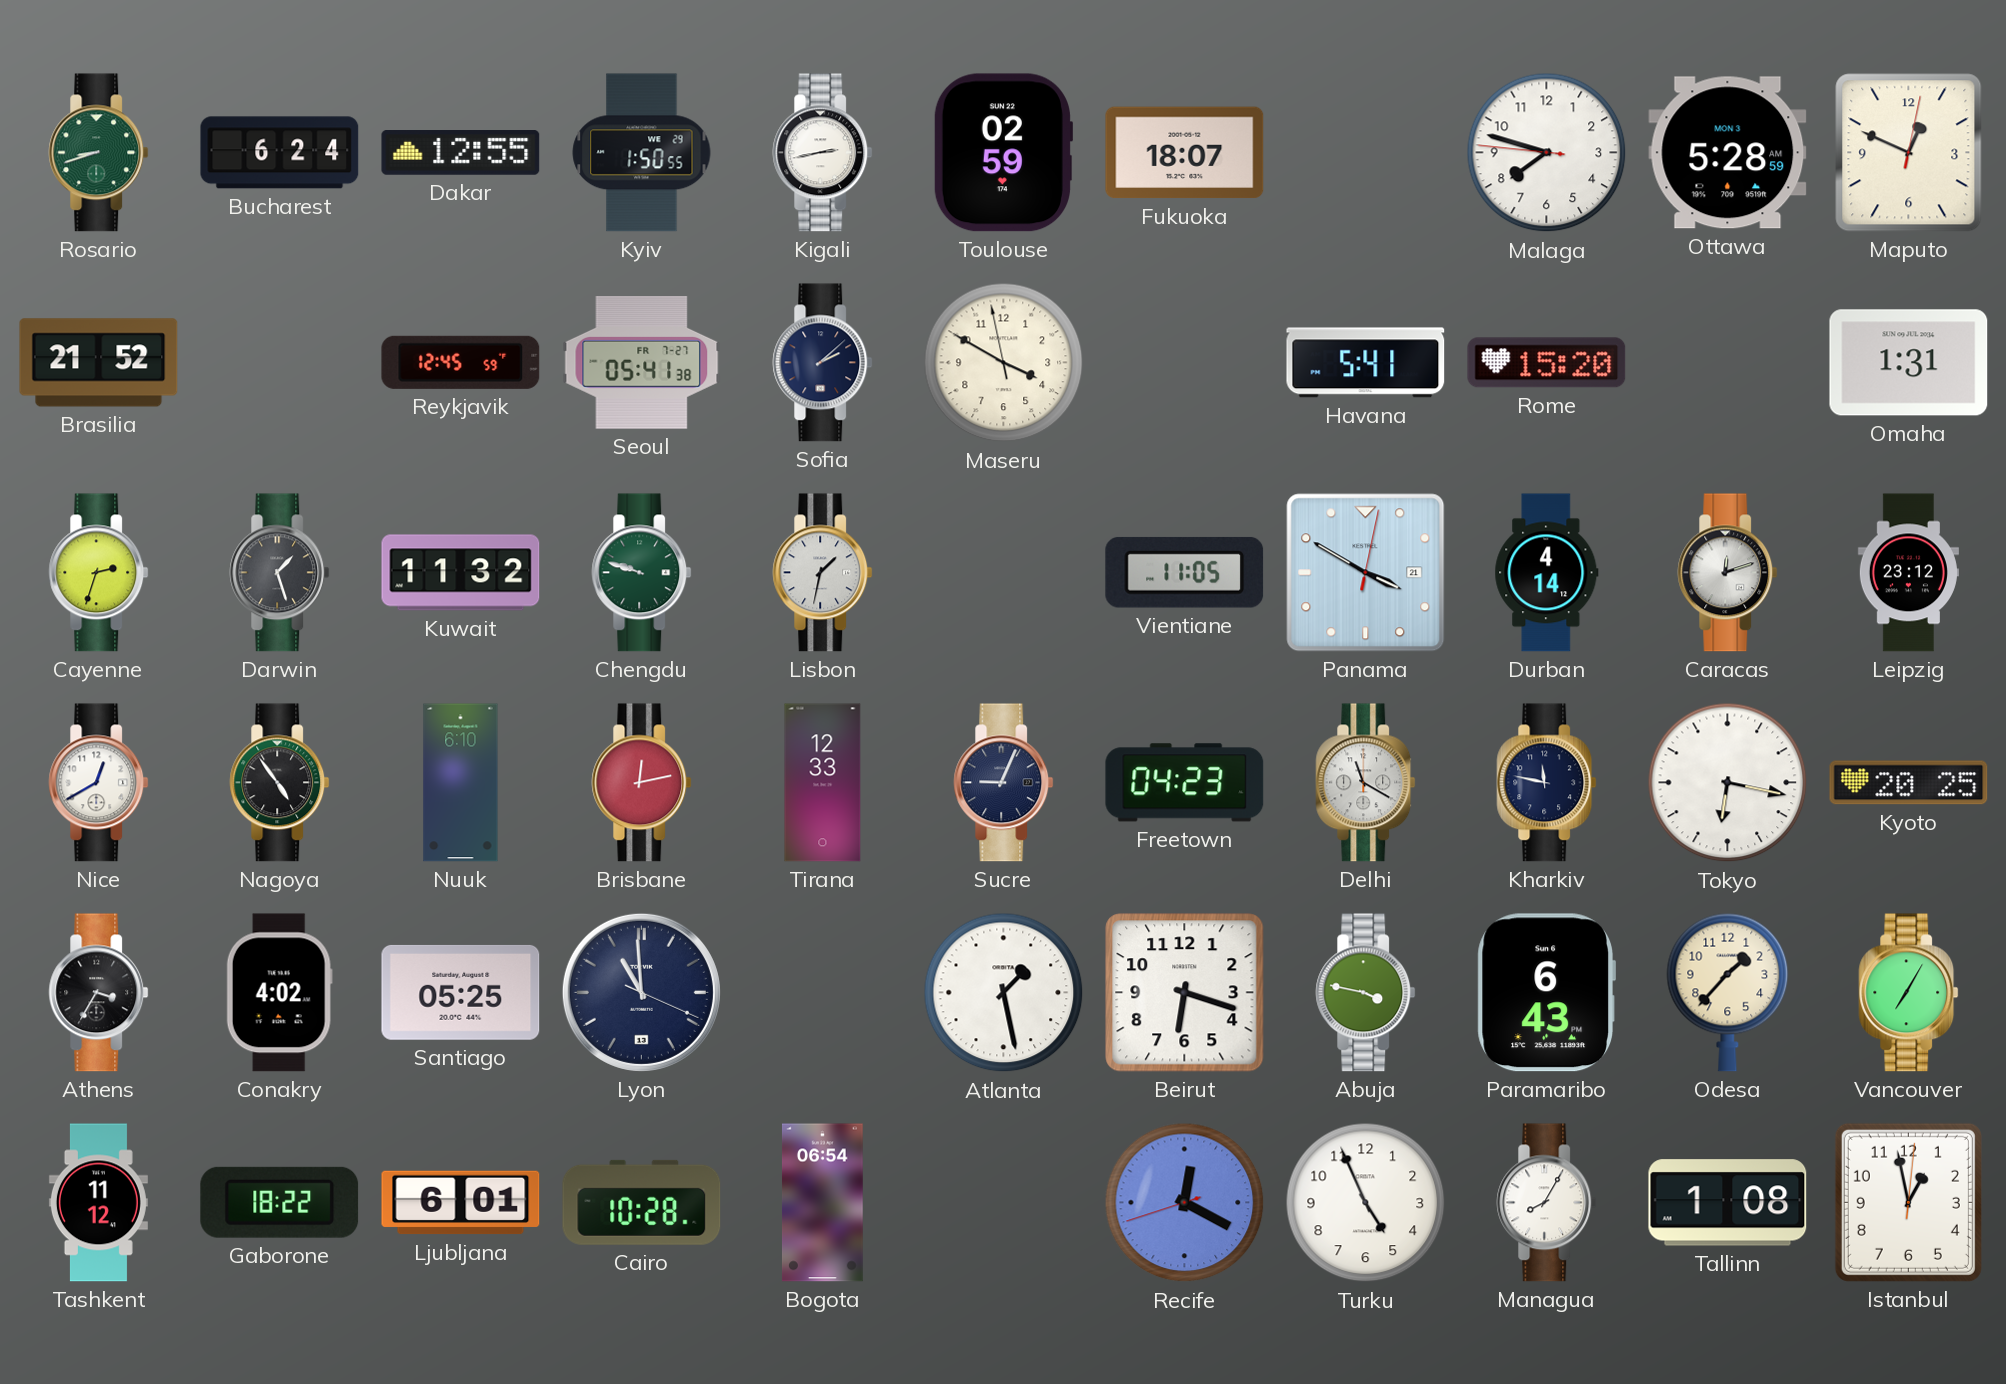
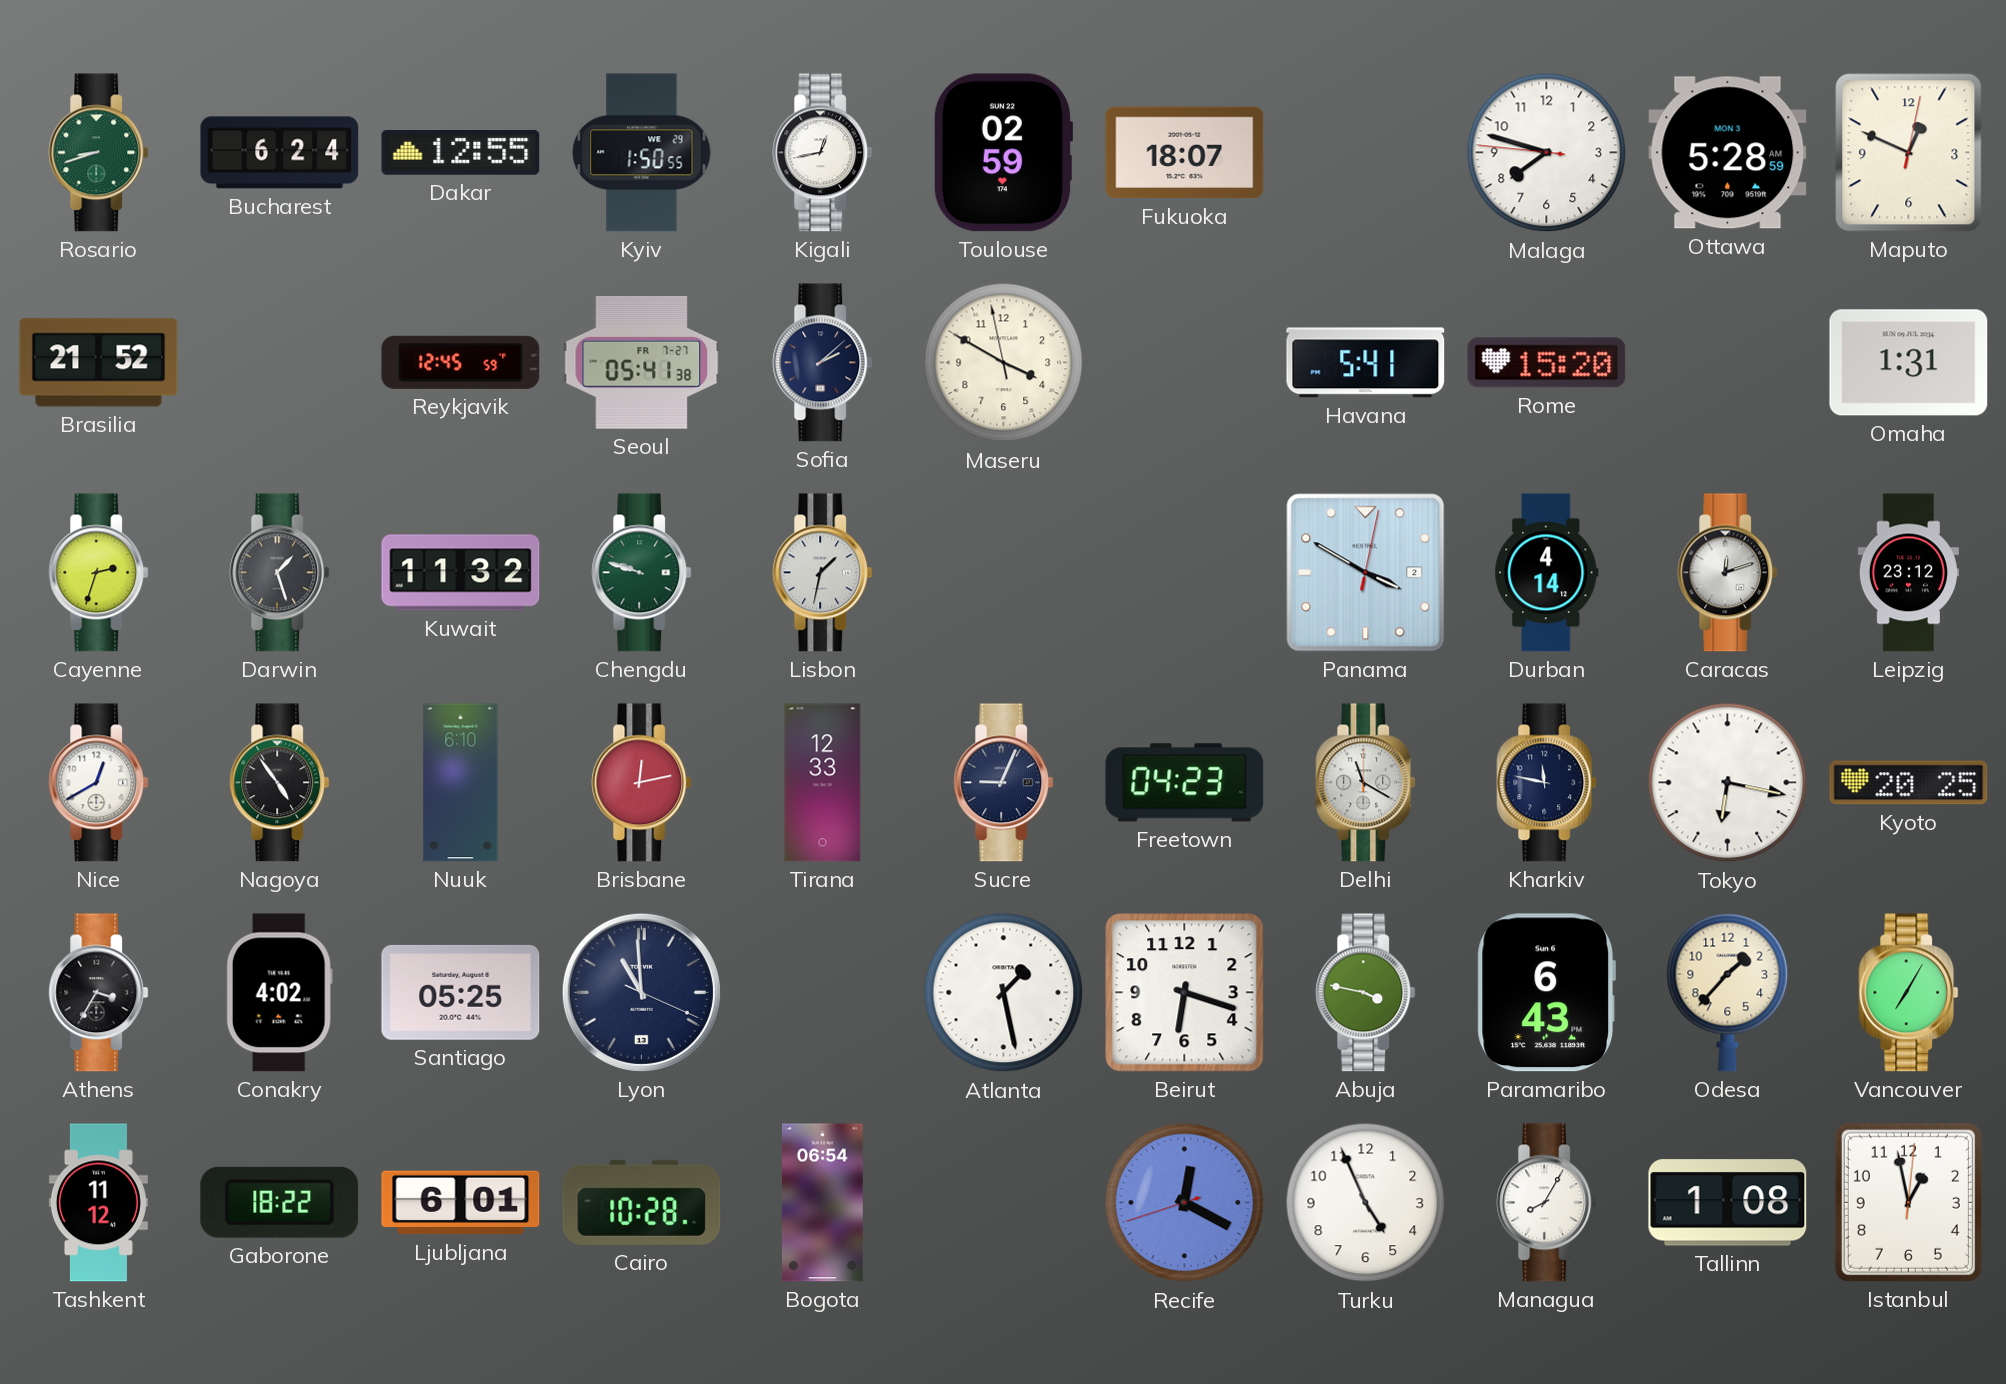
Kigali: 2:43 -> 12:43
Vientiane: 11:05 -> none
Panama date: 21 -> 2
